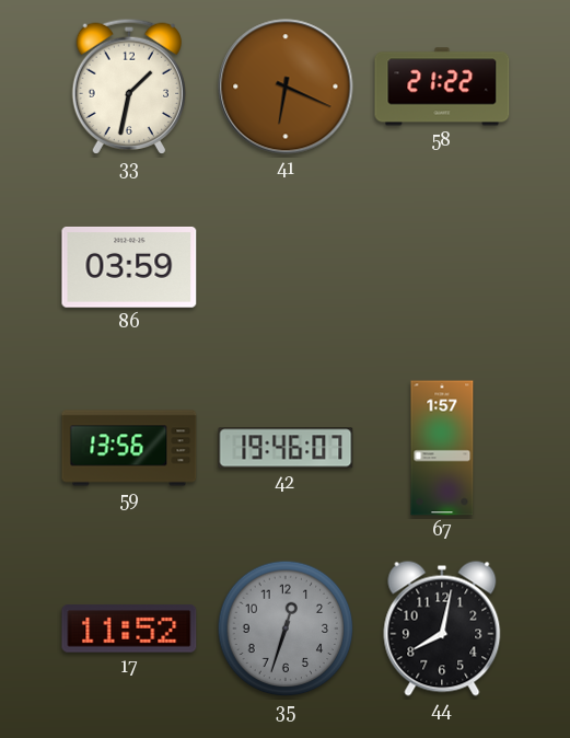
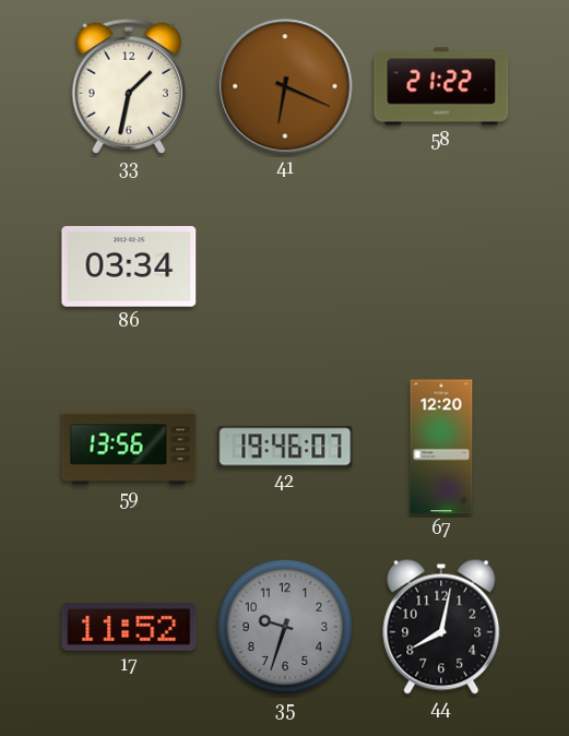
86: 03:59 -> 03:34
67: 1:57 -> 12:20
35: 12:33 -> 9:33
